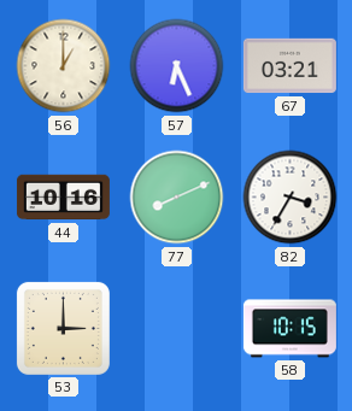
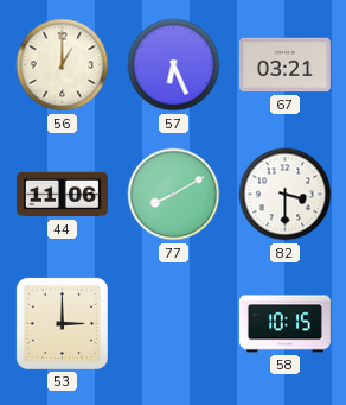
44: 10:16 -> 11:06
77: 8:11 -> 8:10
82: 3:35 -> 3:30
